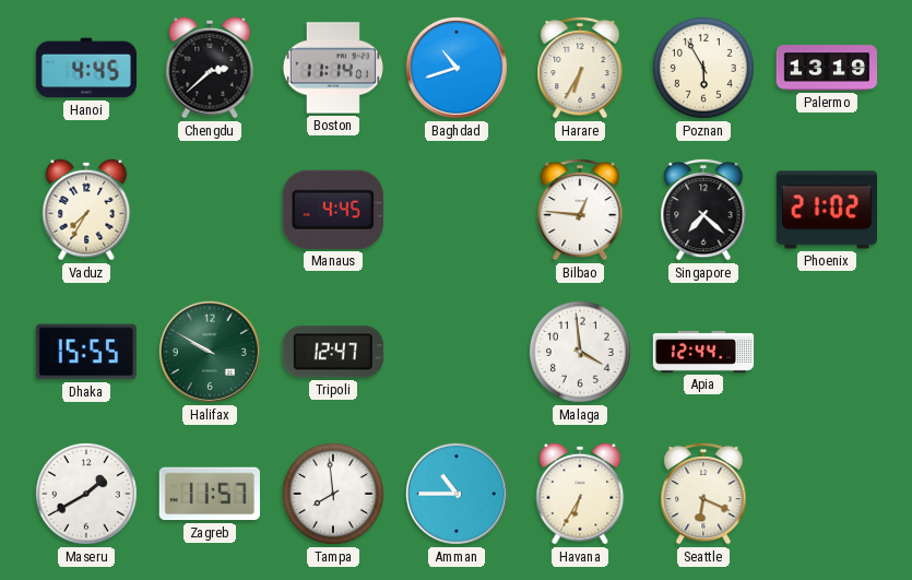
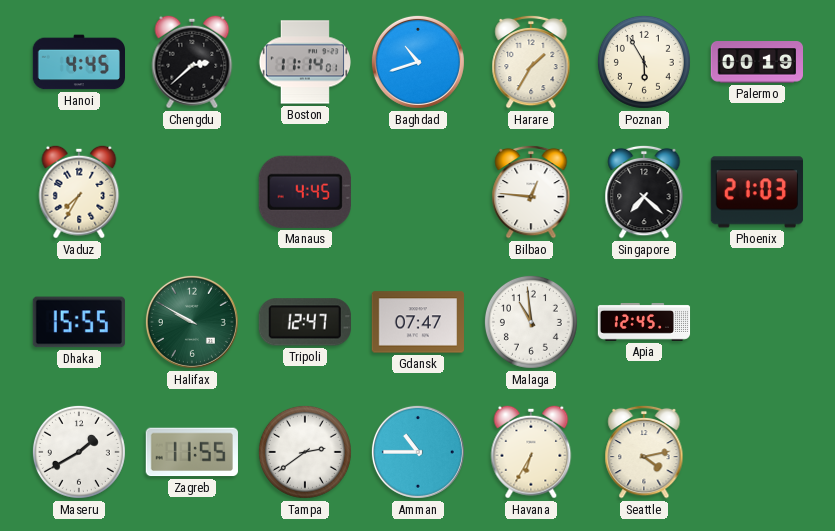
Harare: 6:35 -> 1:35
Palermo: 13:19 -> 00:19
Phoenix: 21:02 -> 21:03
Gdansk: none -> 07:47
Malaga: 3:59 -> 10:59
Apia: 12:44 -> 12:45
Zagreb: 11:57 -> 11:55
Tampa: 7:59 -> 2:39
Seattle: 6:19 -> 4:13
